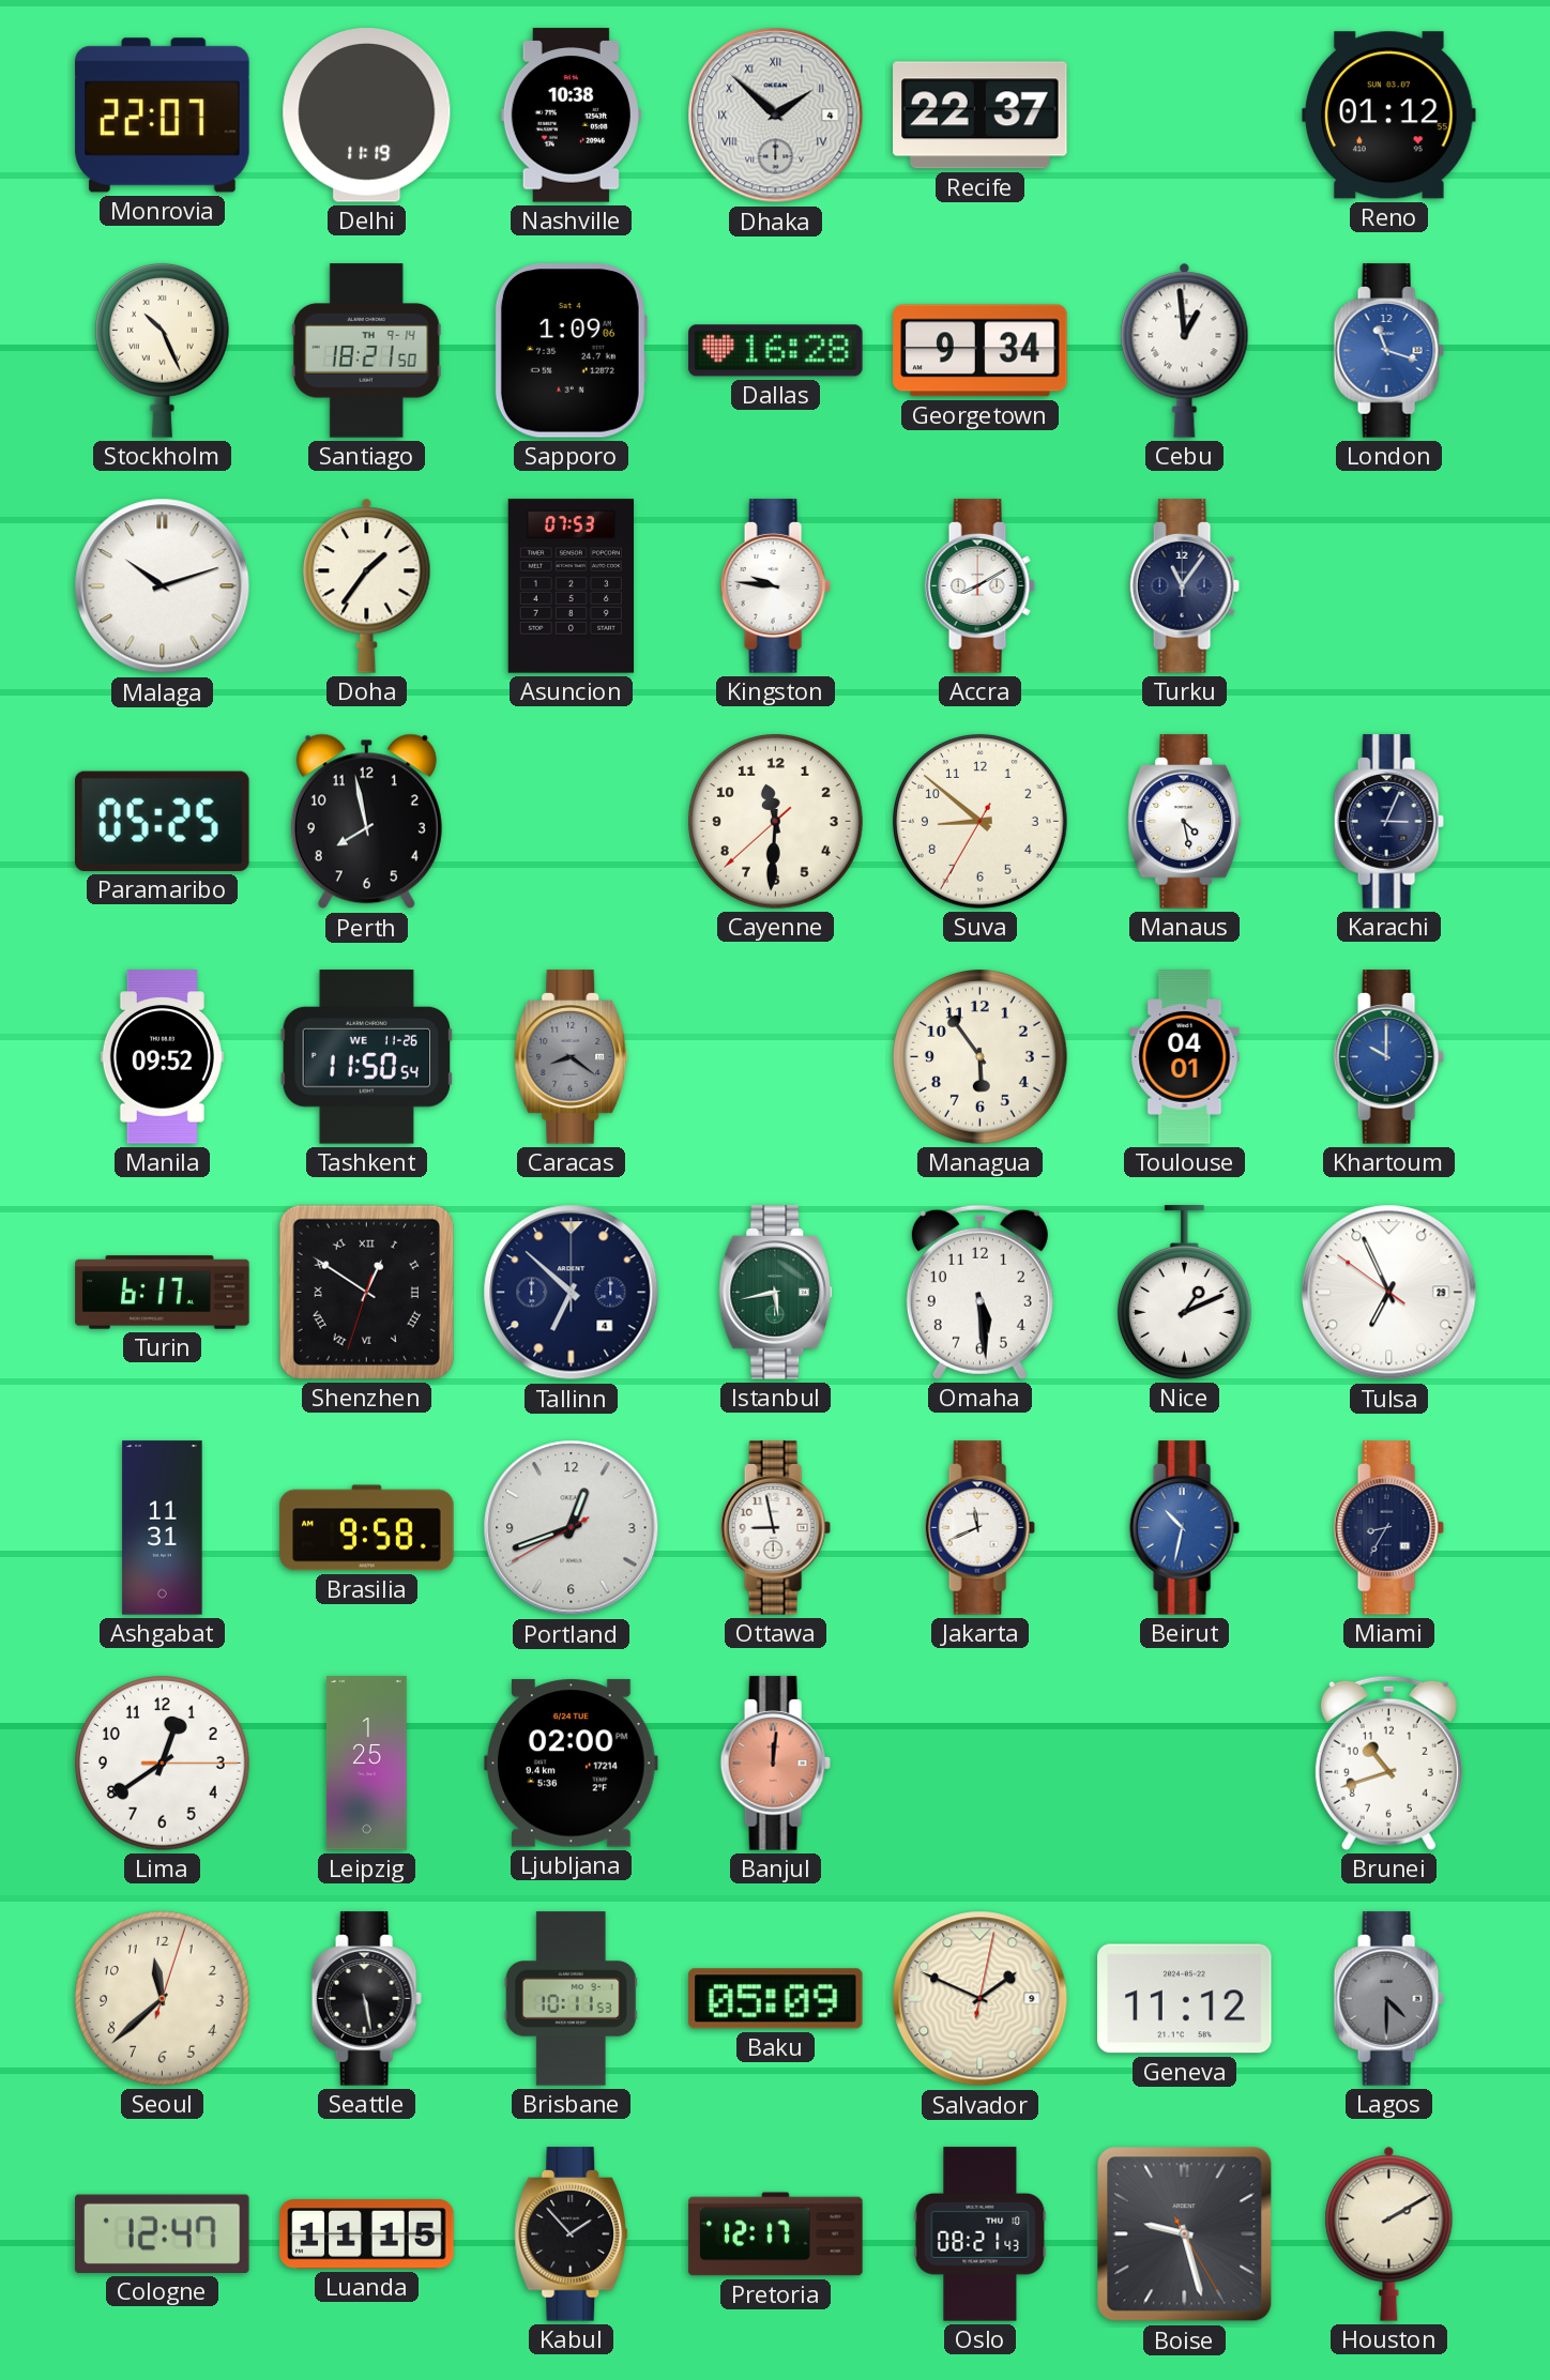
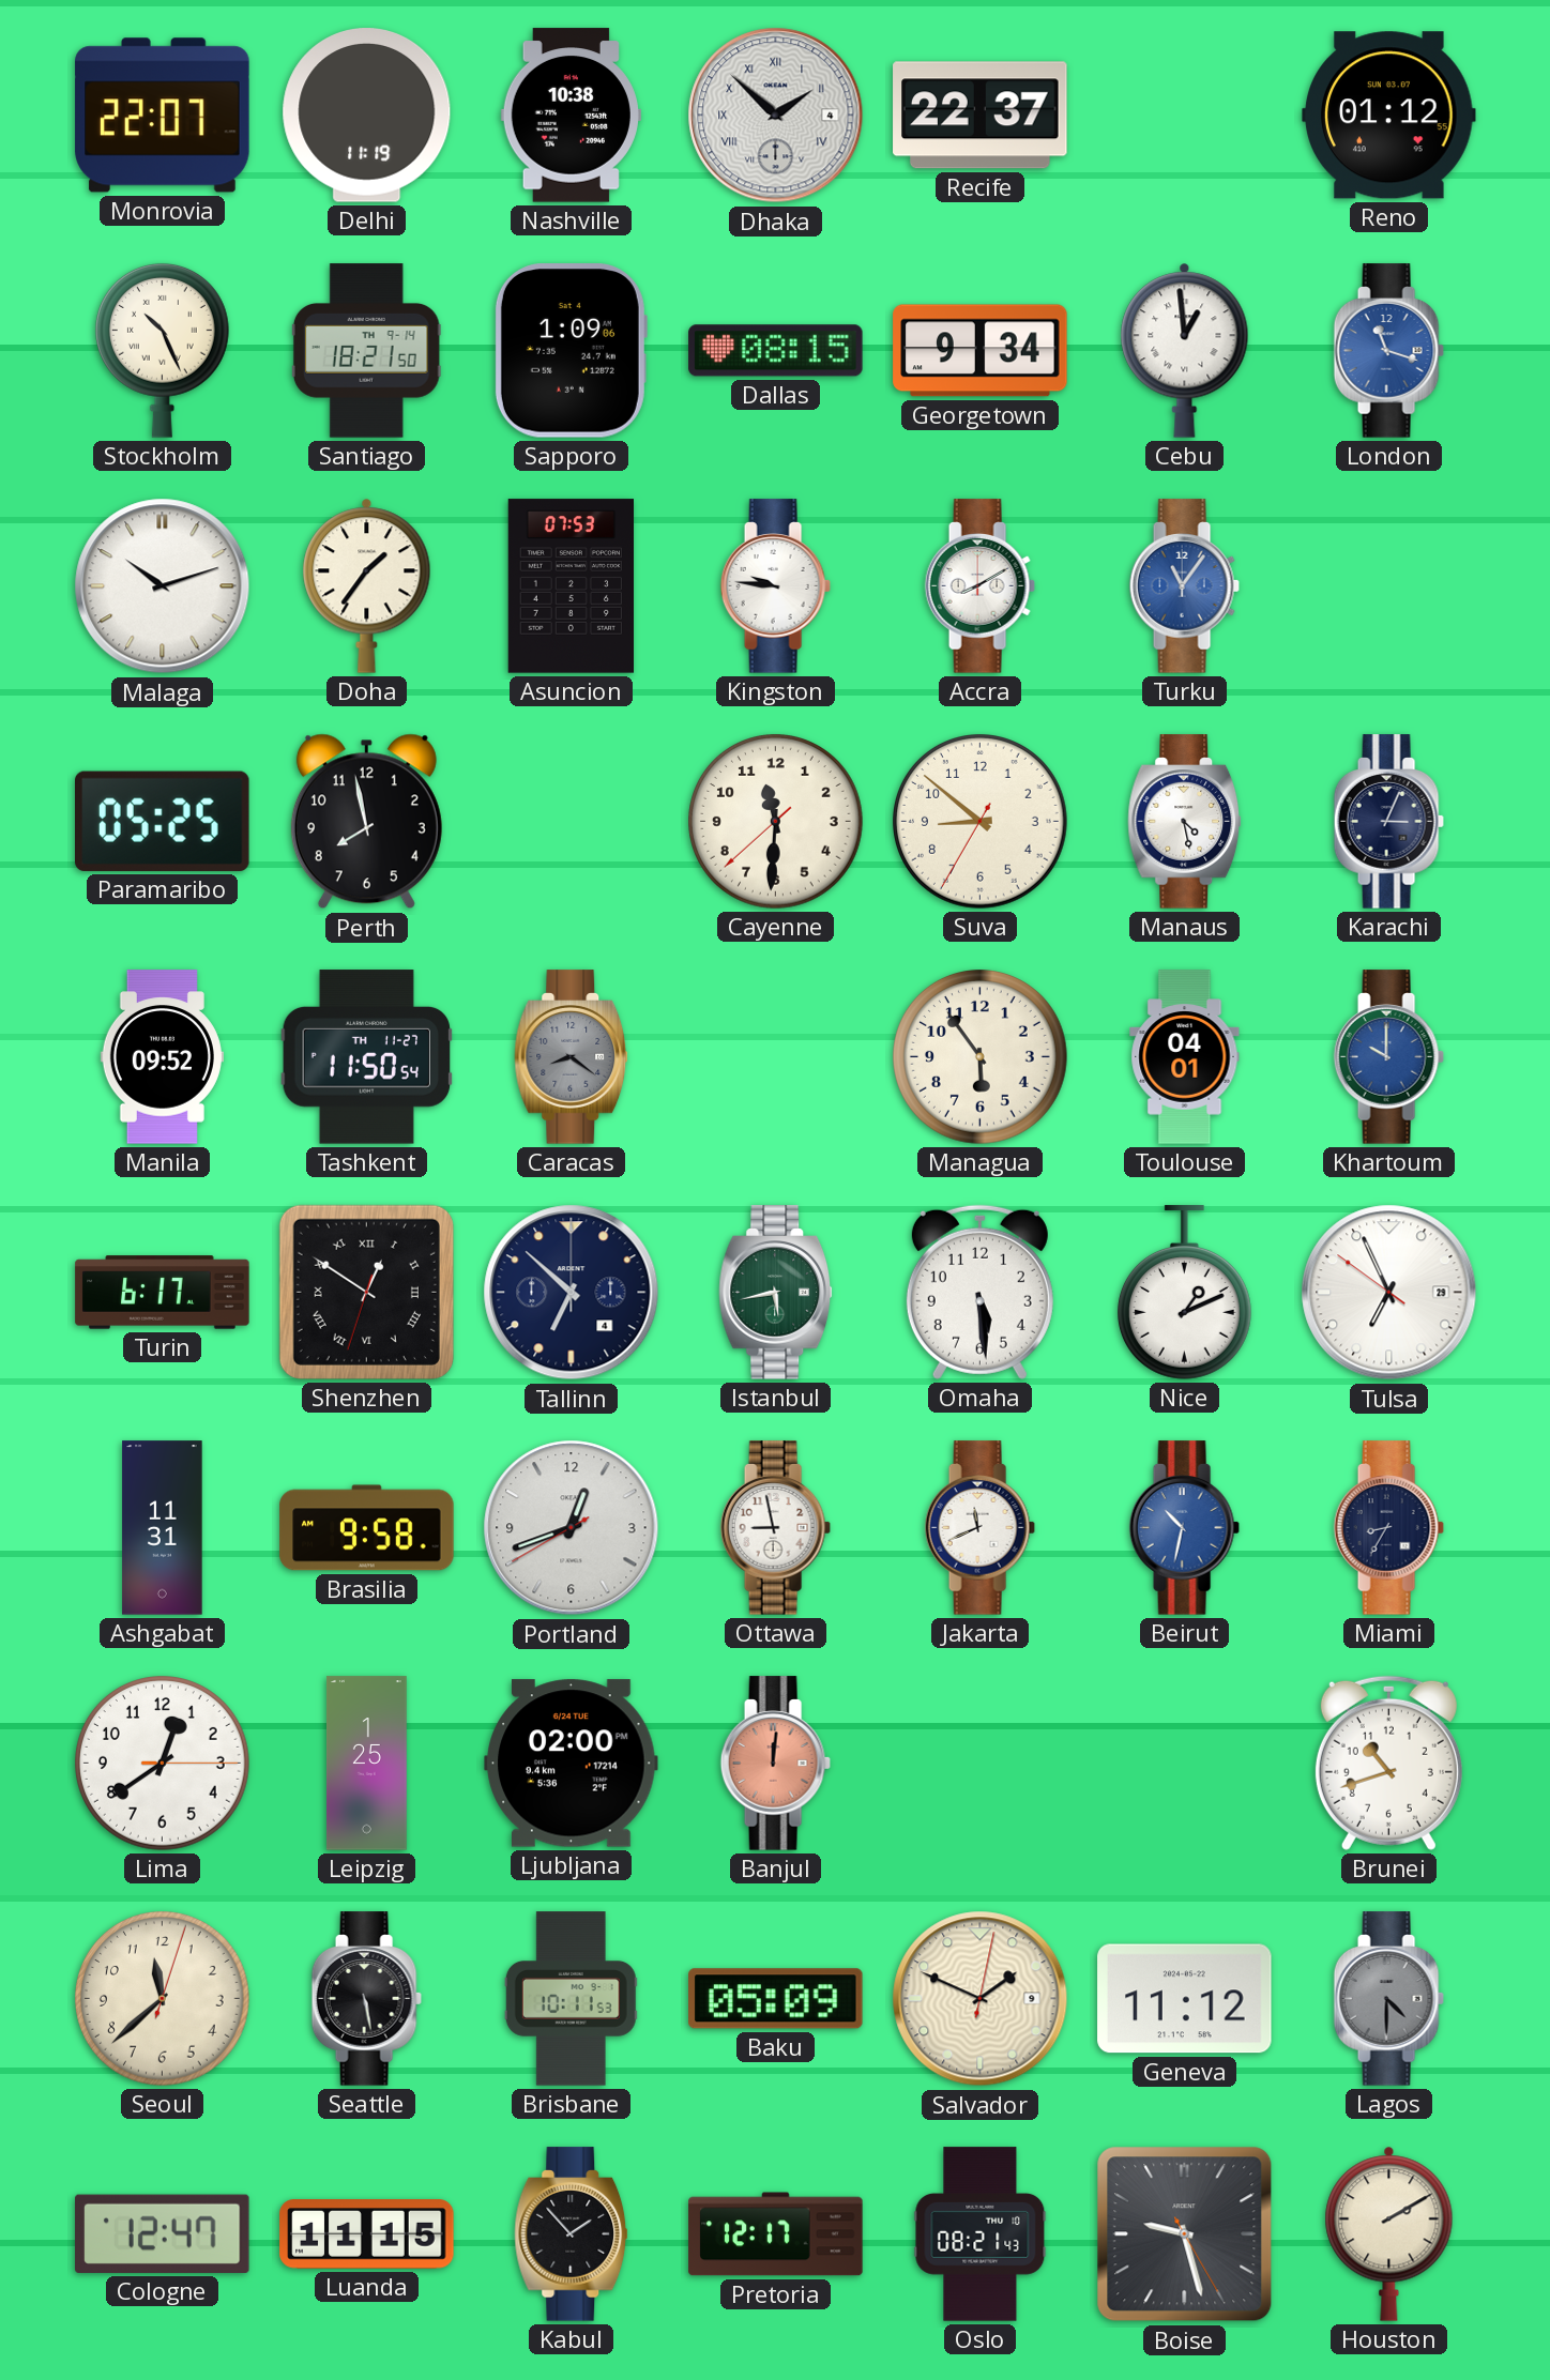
Dallas: 16:28 -> 08:15
Turku dial: navy -> blue
Tashkent date: WE 11-26 -> TH 11-27
